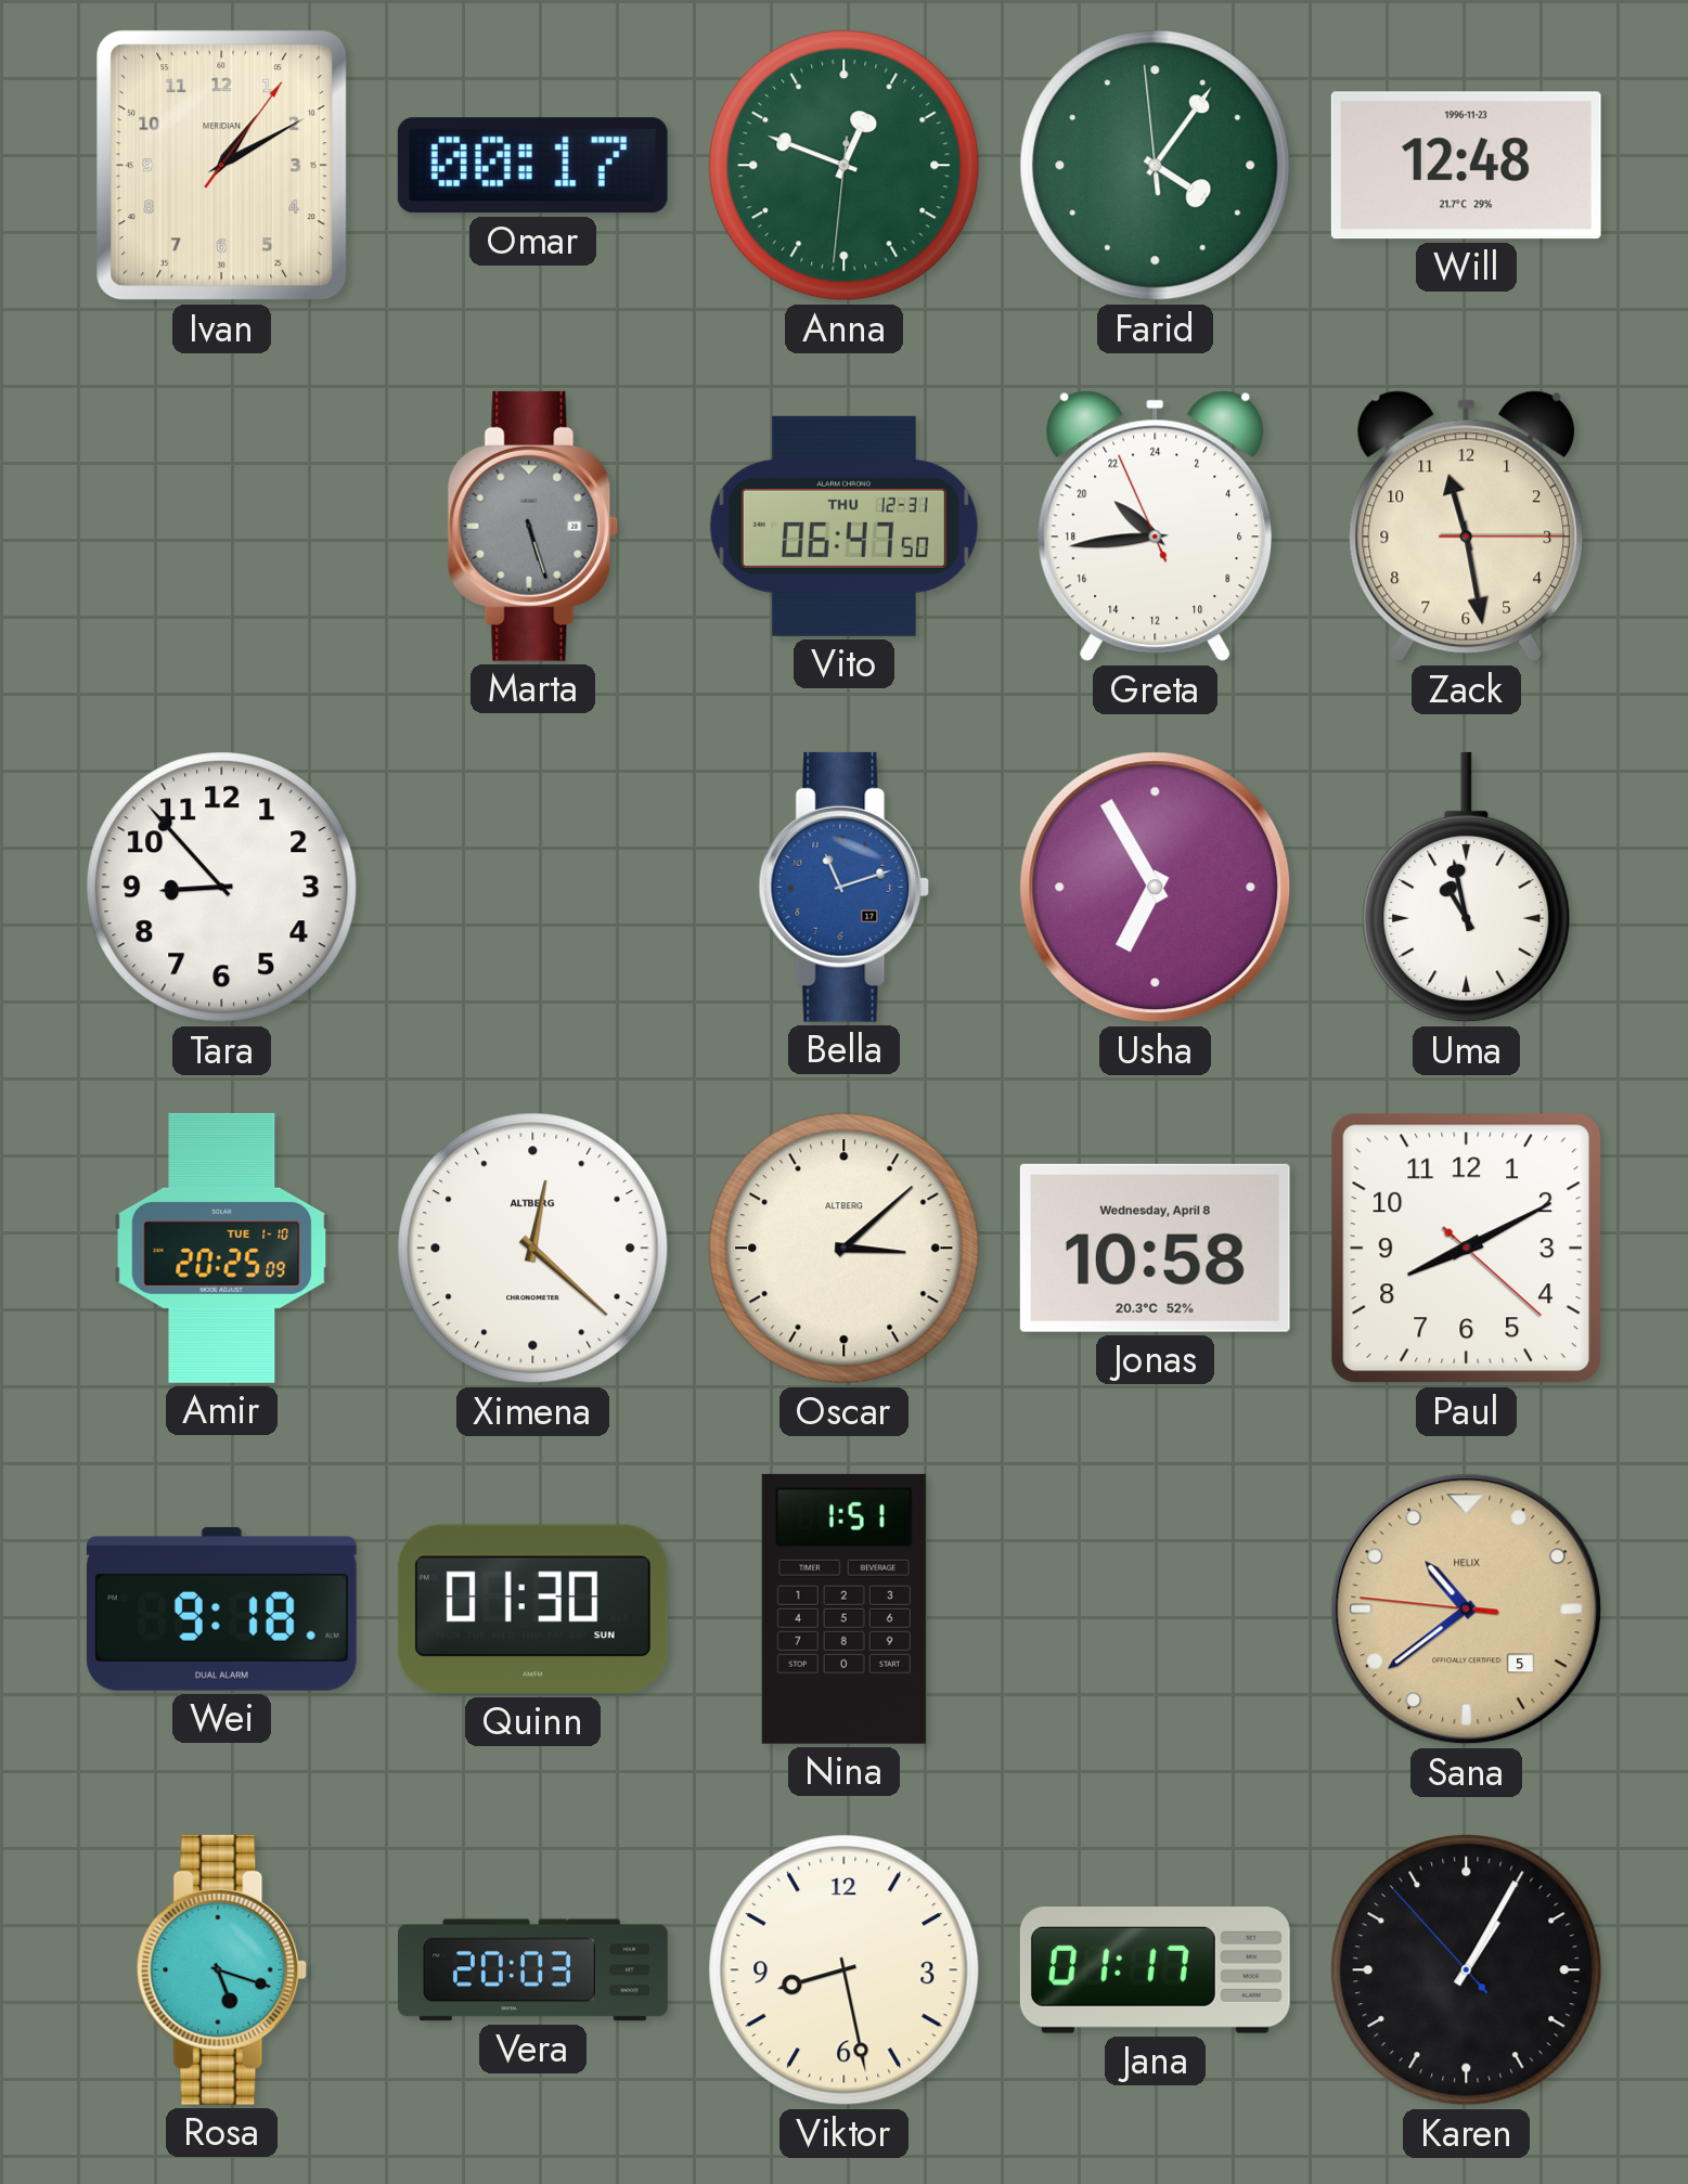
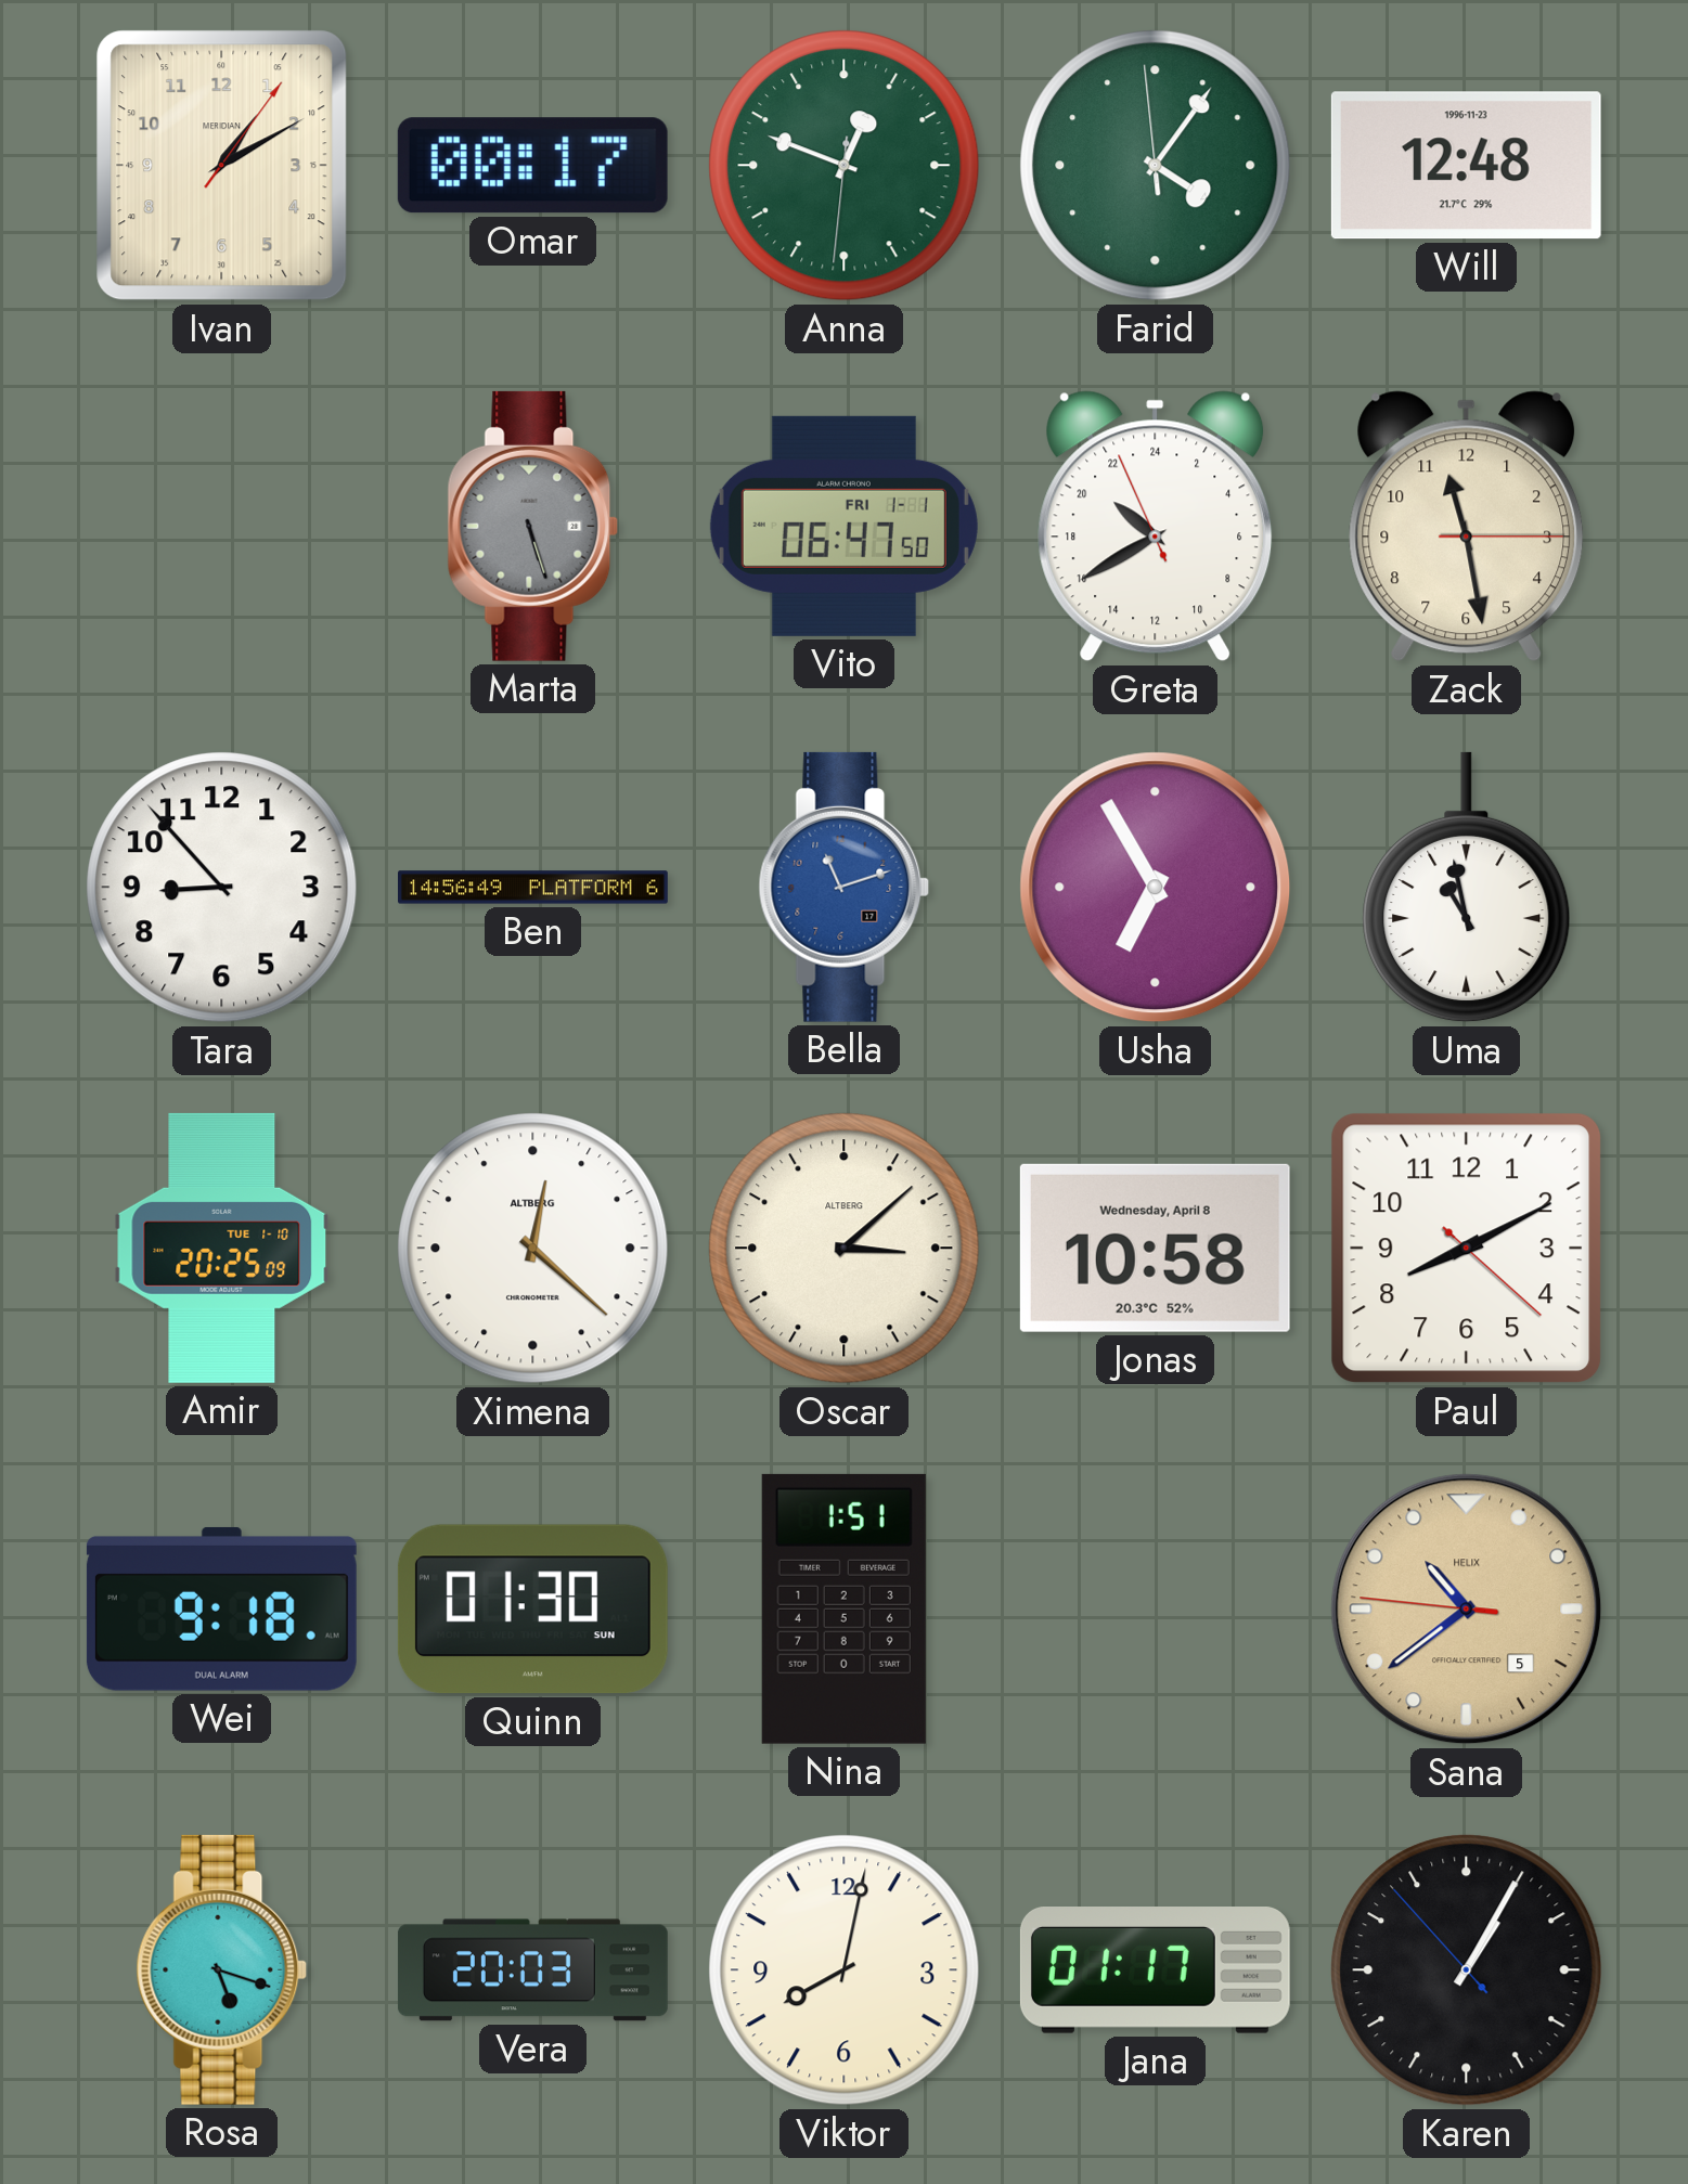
Vito date: THU 12-31 -> FRI 1-1
Greta: 20:43 -> 20:39
Ben: none -> 14:56
Viktor: 8:28 -> 8:02
